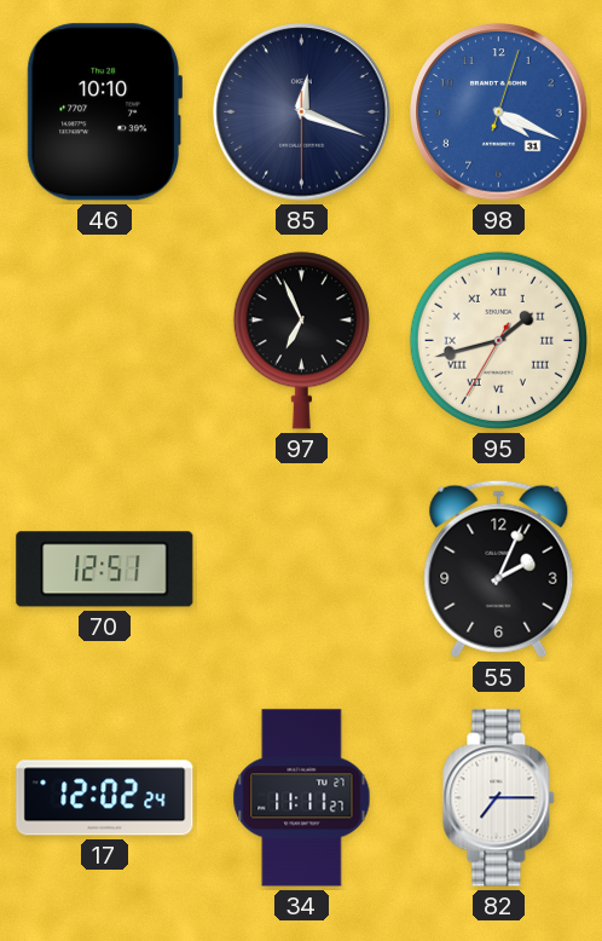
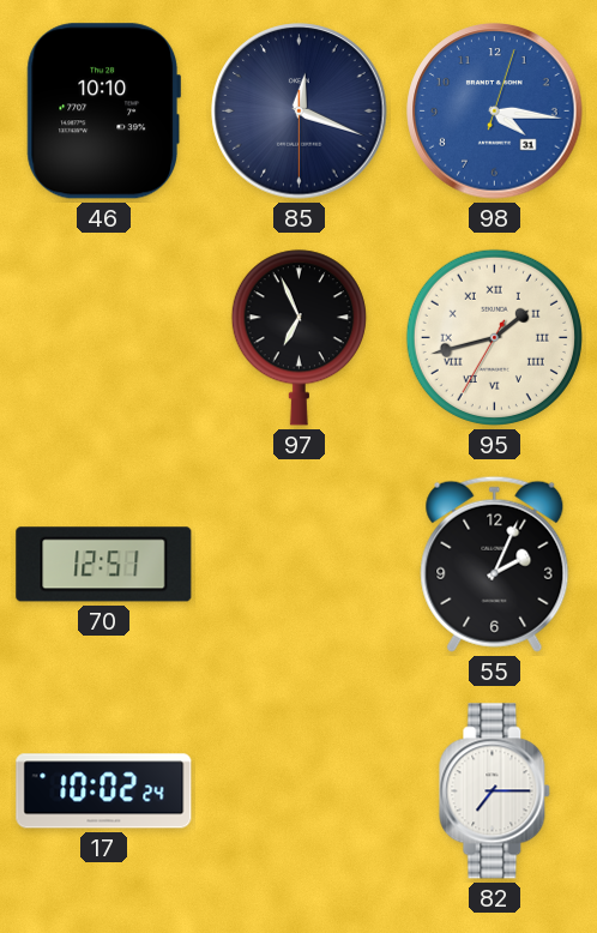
98: 4:19 -> 4:16
17: 12:02 -> 10:02
34: 11:11 -> none
